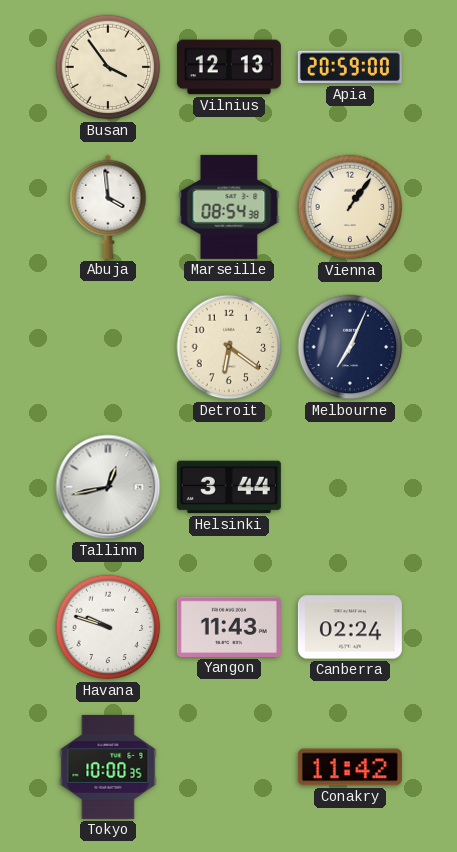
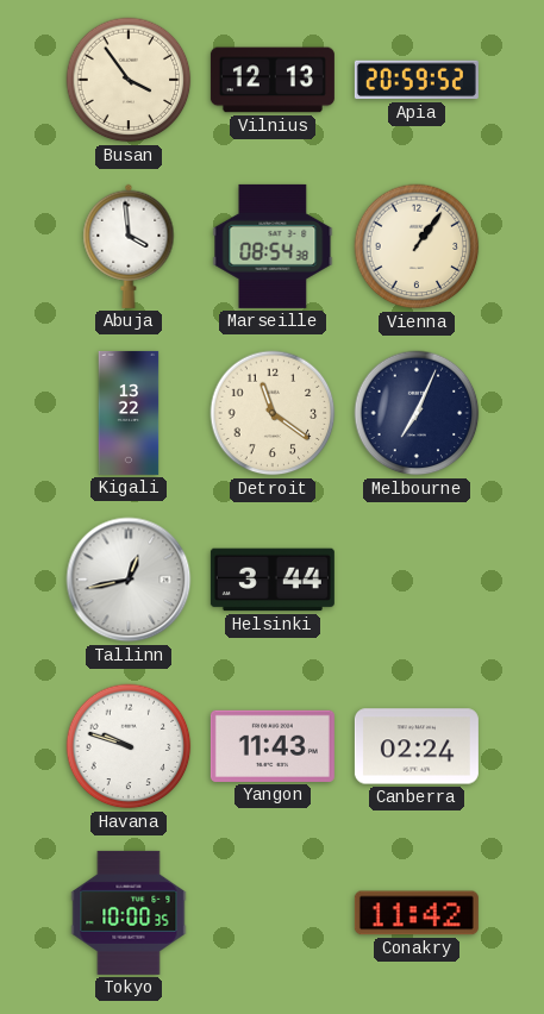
Apia: 20:59:00 -> 20:59:52
Kigali: none -> 13:22
Detroit: 6:21 -> 11:21
